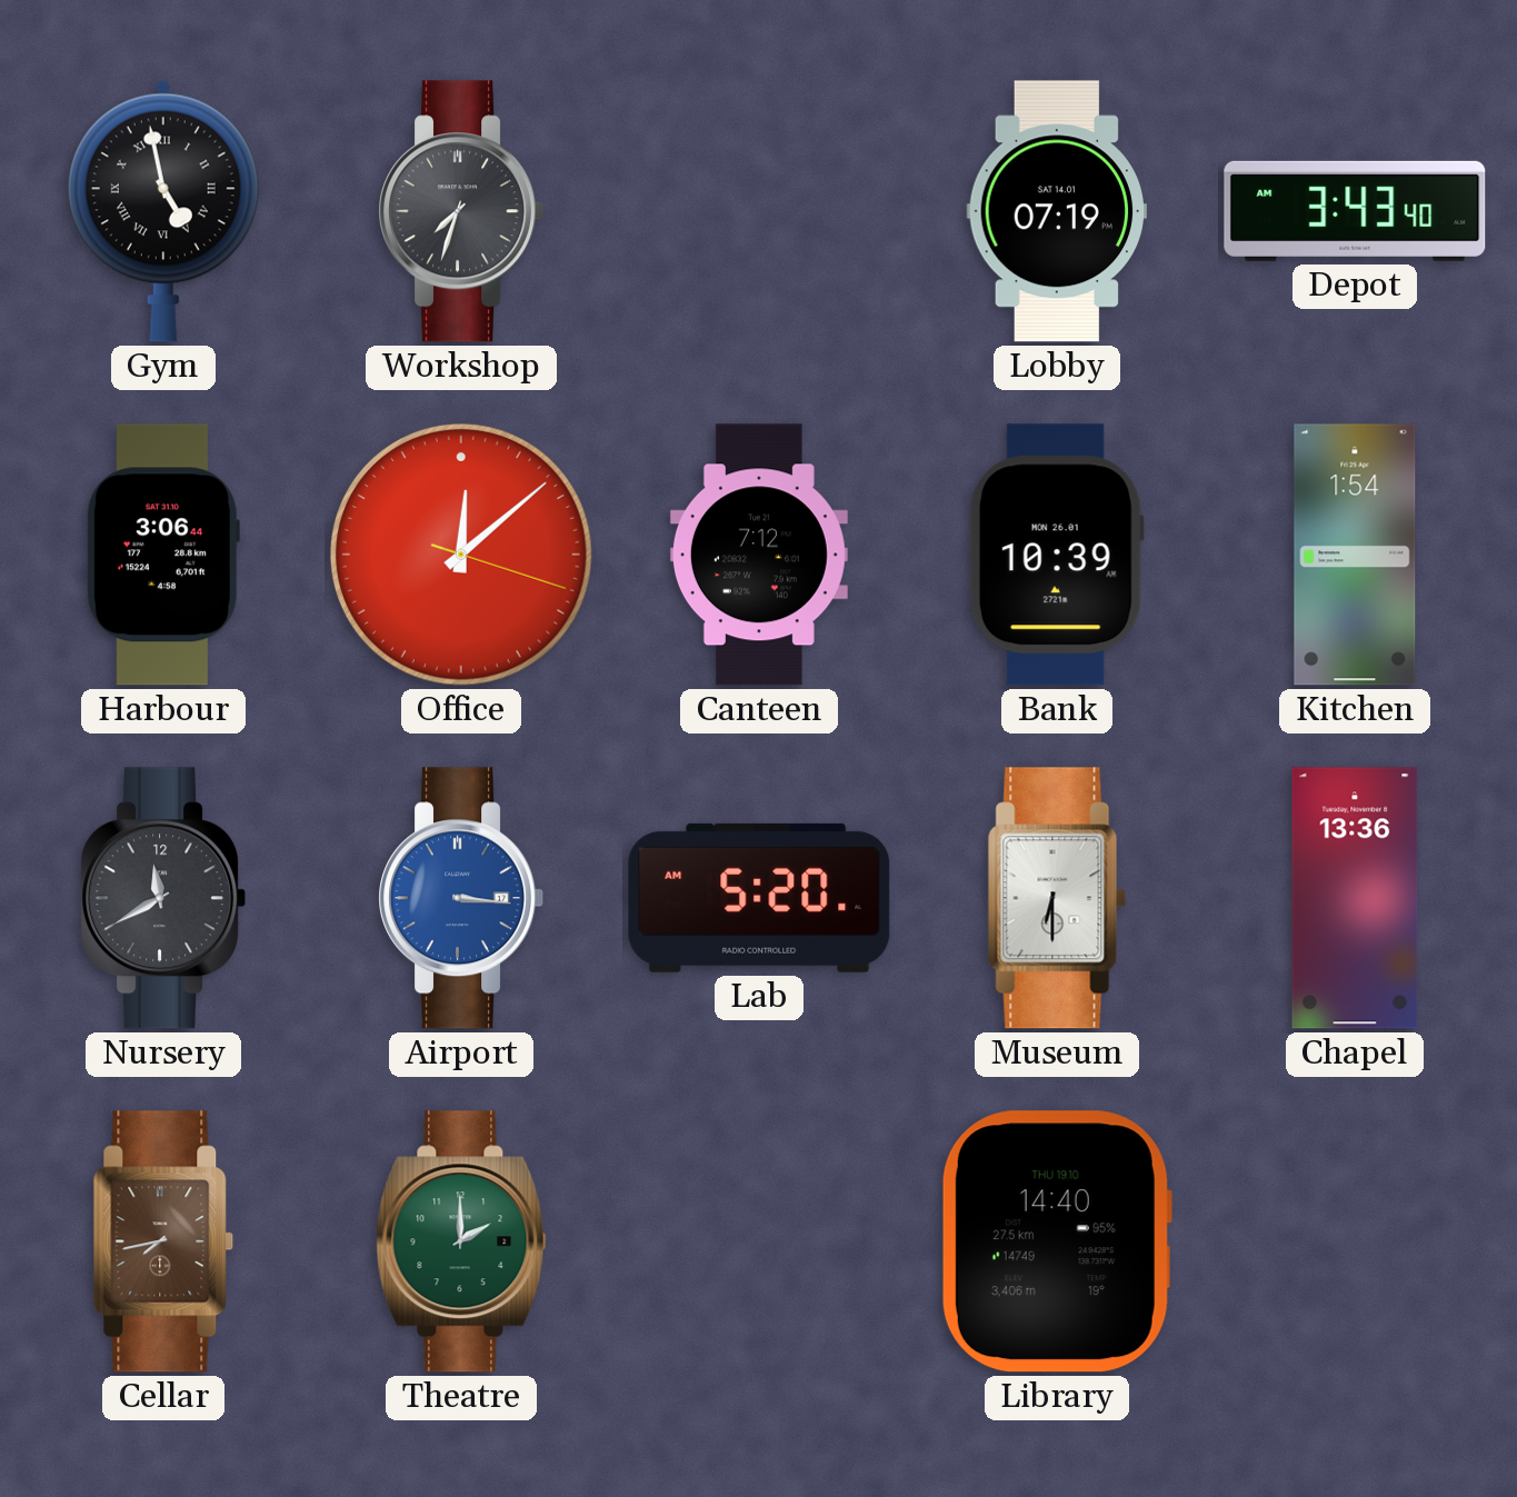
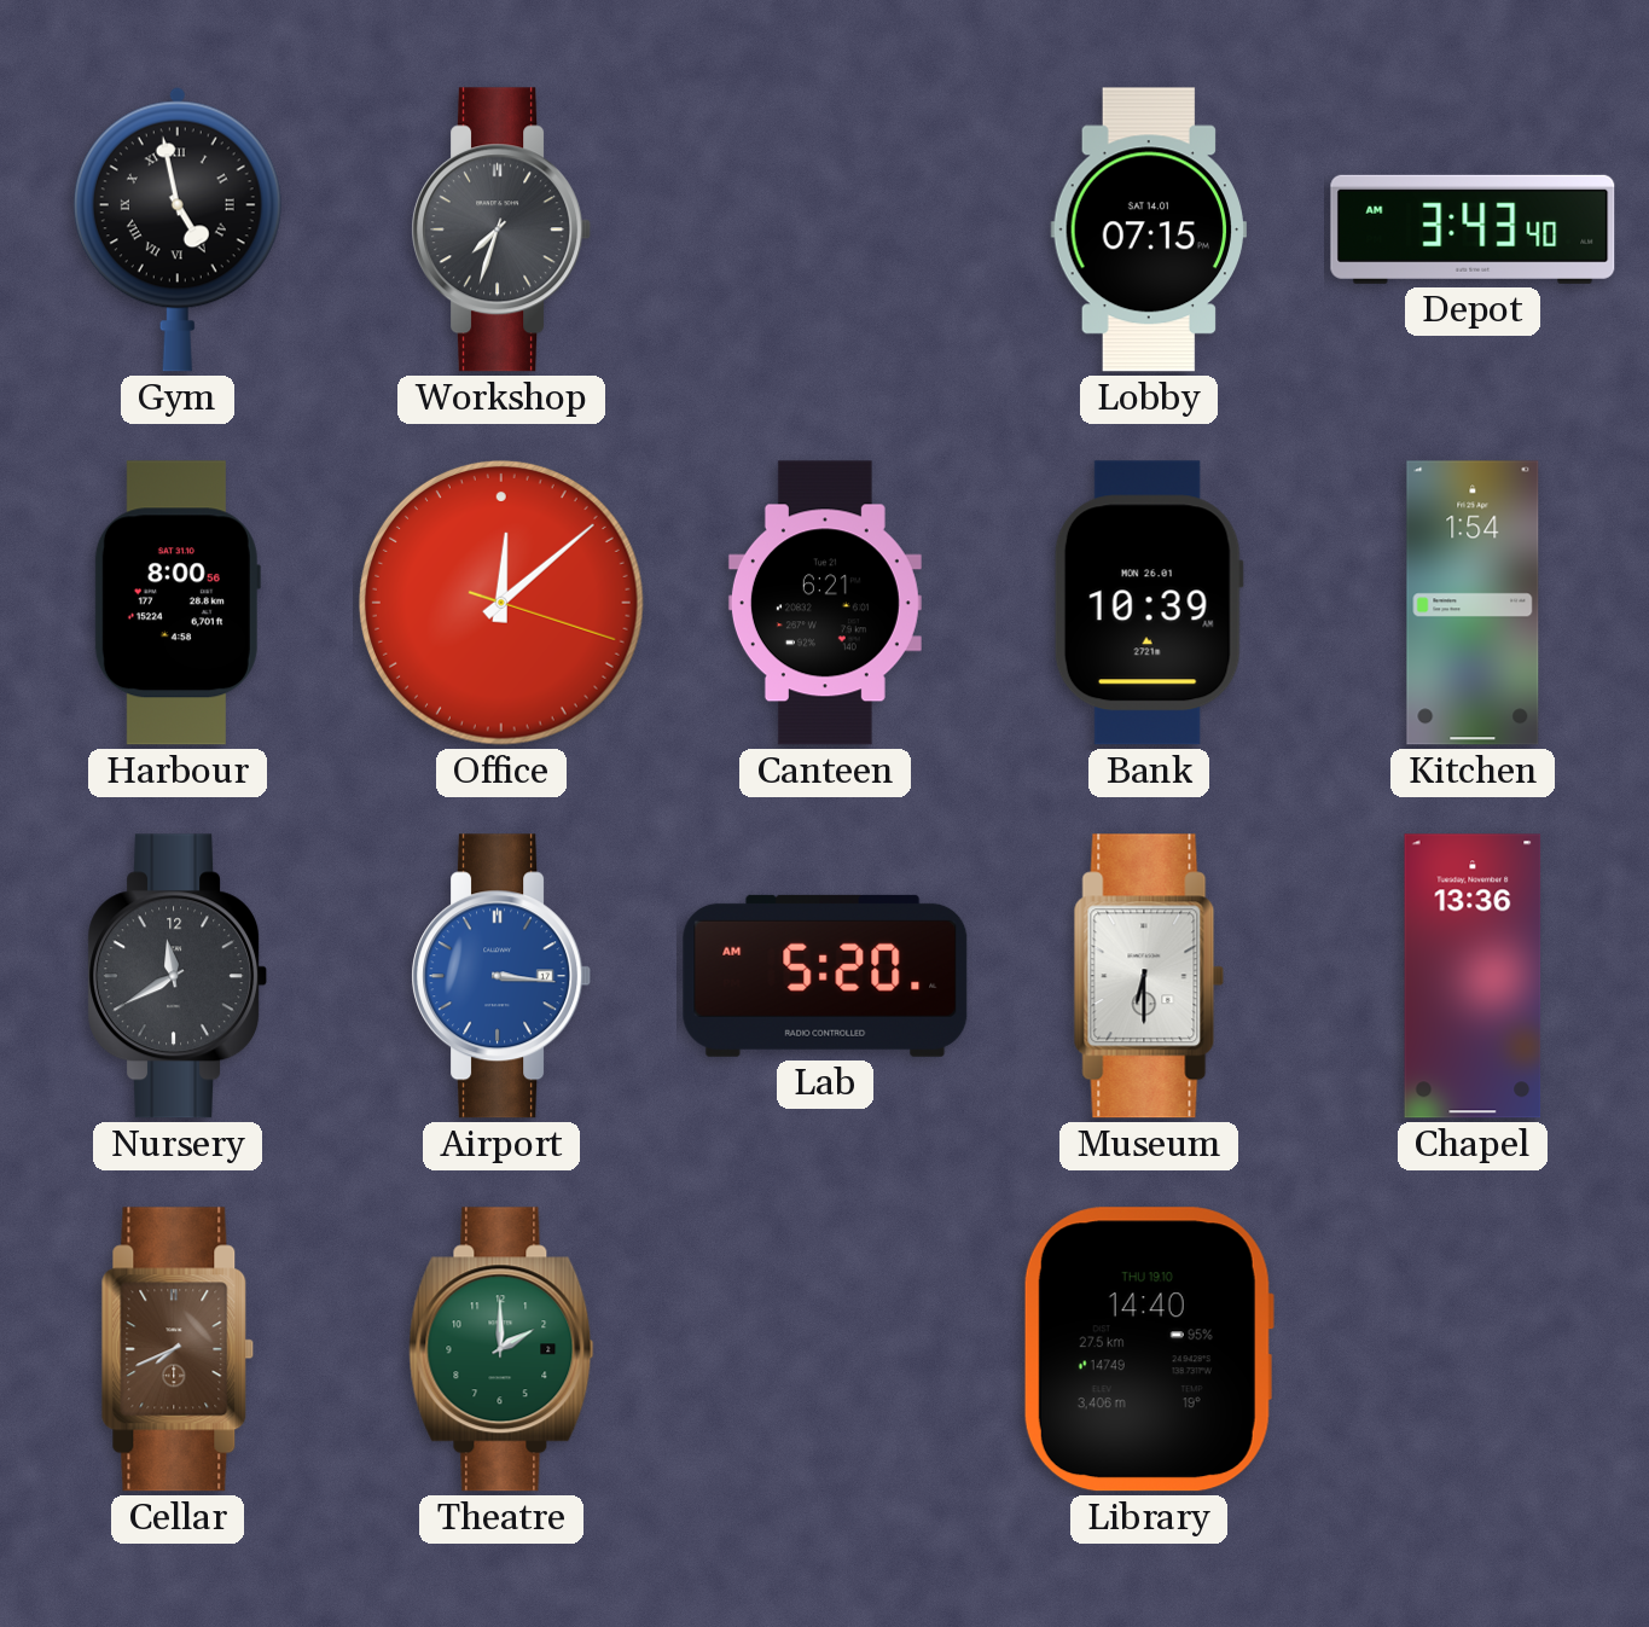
Lobby: 07:19 -> 07:15
Harbour: 3:06 -> 8:00
Canteen: 7:12 -> 6:21
Cellar: 7:43 -> 7:41
